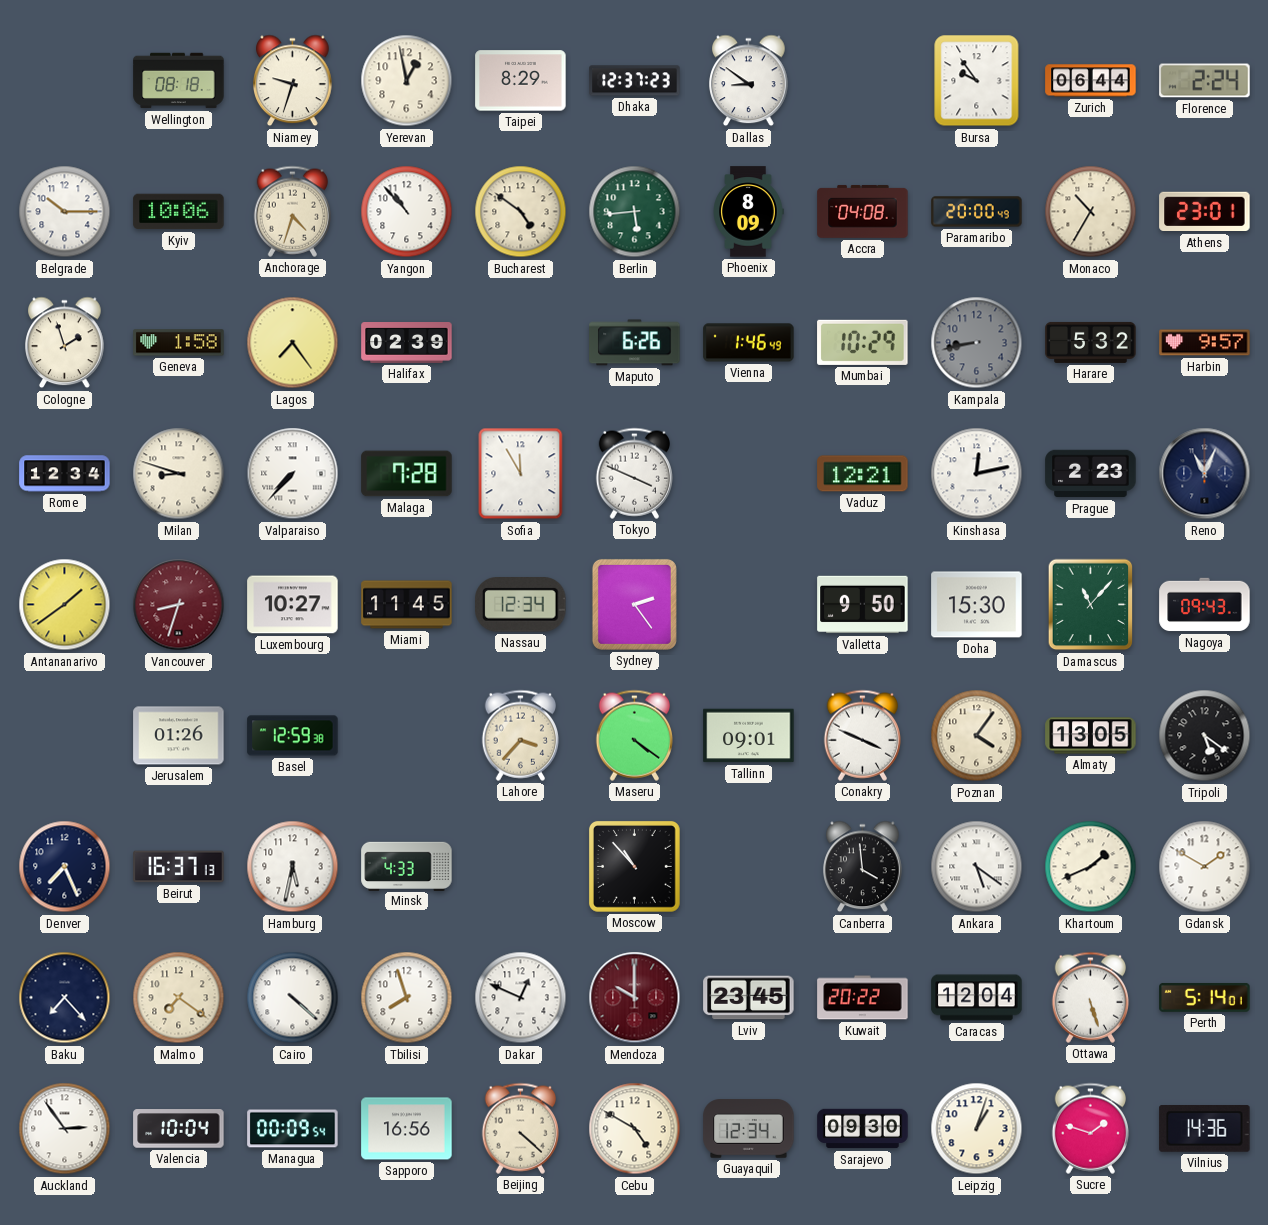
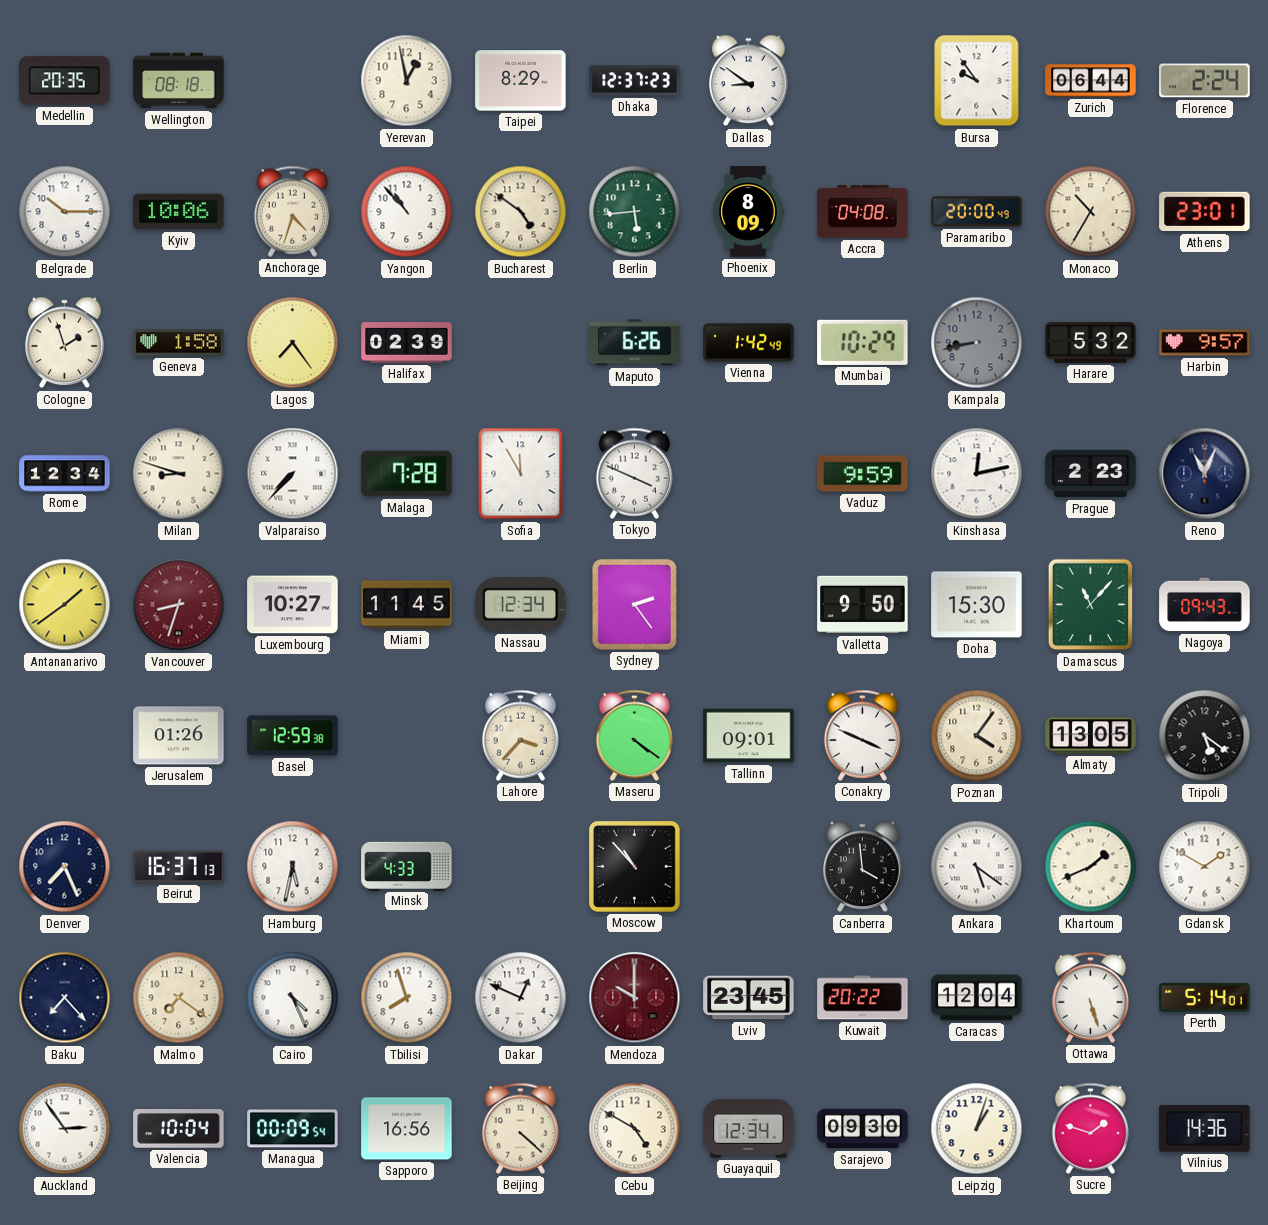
Medellin: none -> 20:35
Niamey: 9:33 -> none
Vienna: 1:46 -> 1:42
Vaduz: 12:21 -> 9:59
Cairo: 4:22 -> 4:26
